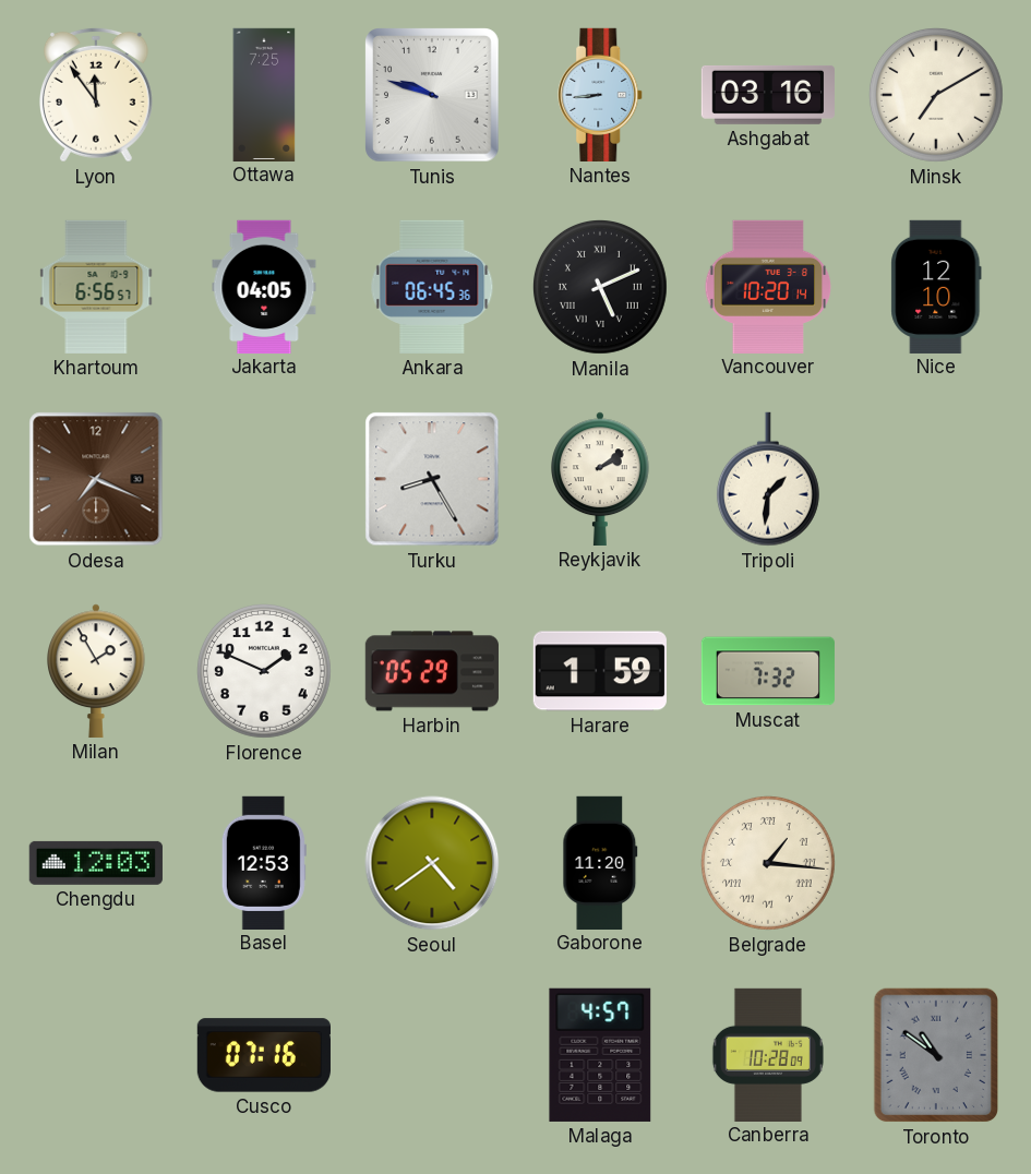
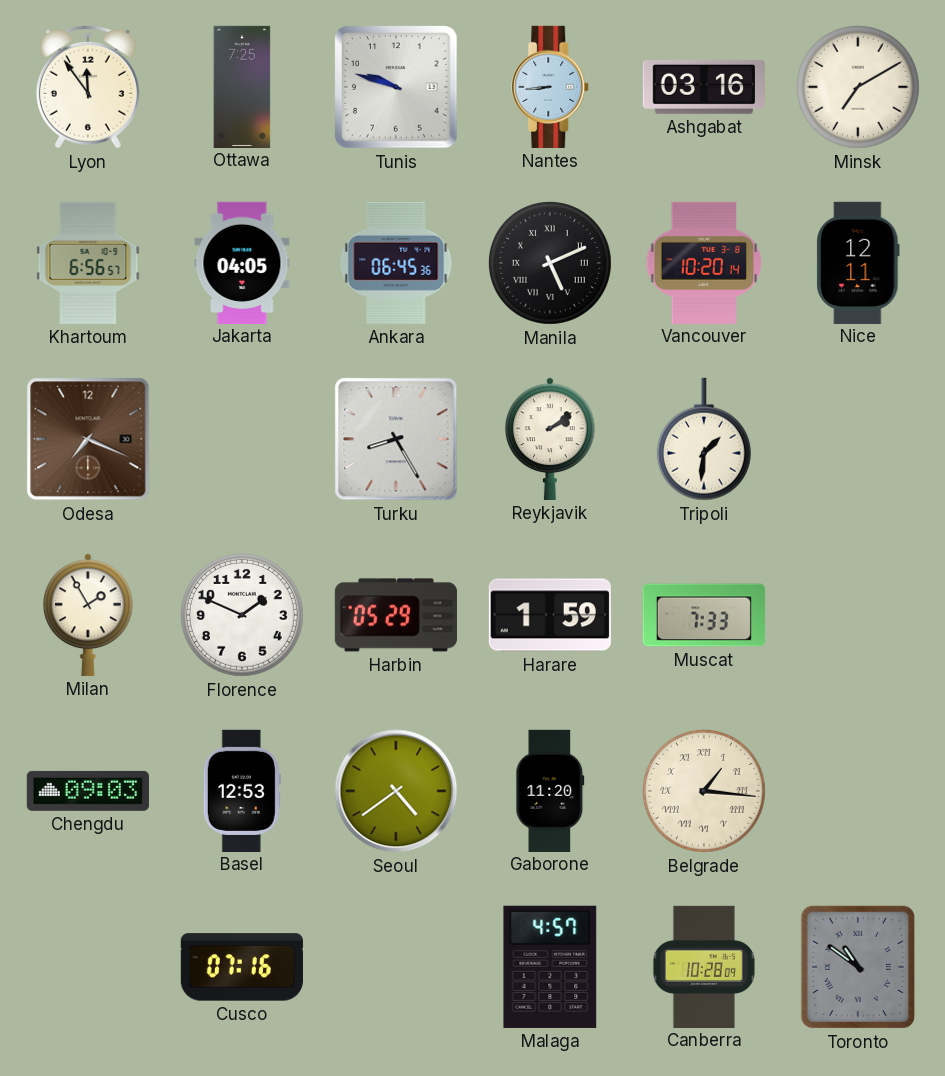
Nice: 12:10 -> 12:11
Muscat: 7:32 -> 7:33
Chengdu: 12:03 -> 09:03
